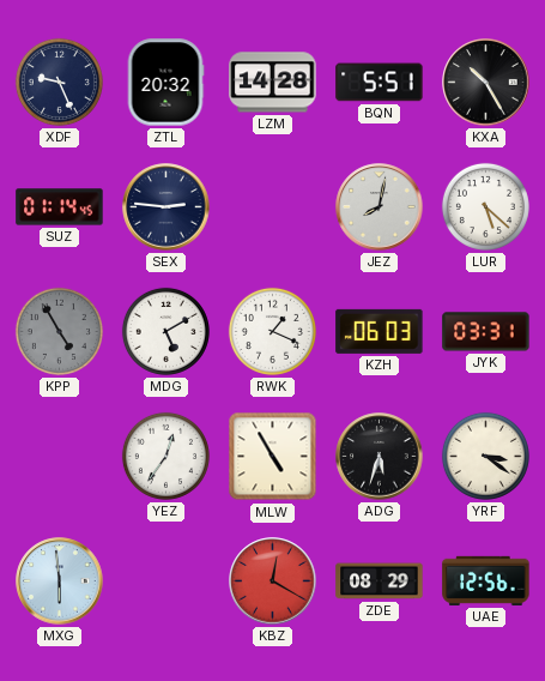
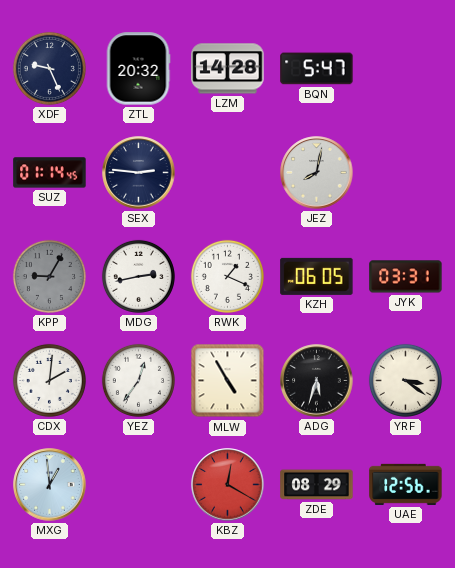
BQN: 5:51 -> 5:47
KXA: 10:25 -> none
LUR: 5:22 -> none
KPP: 4:55 -> 9:05
MDG: 5:10 -> 2:43
KZH: 06:03 -> 06:05
CDX: none -> 2:01
MXG: 5:59 -> 12:59
